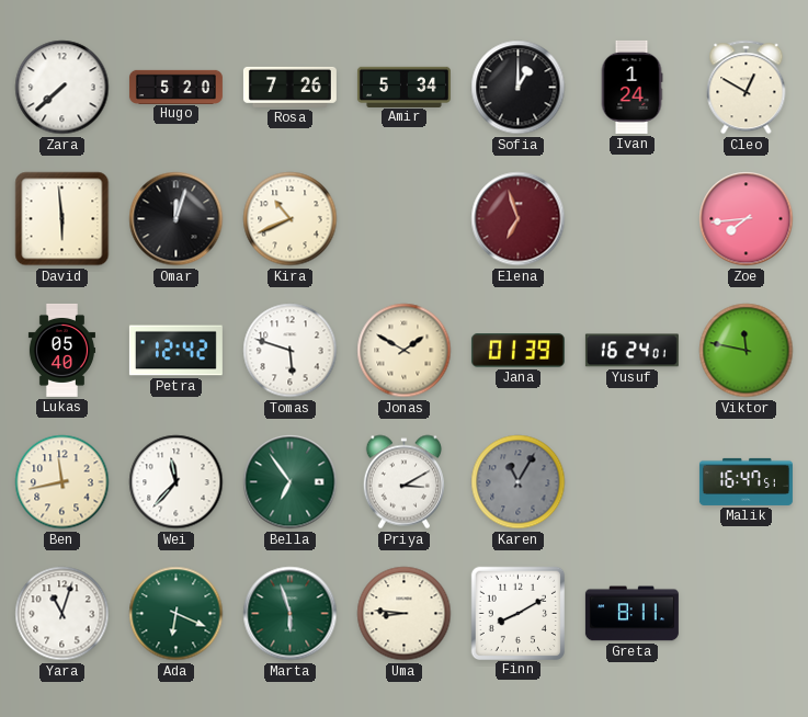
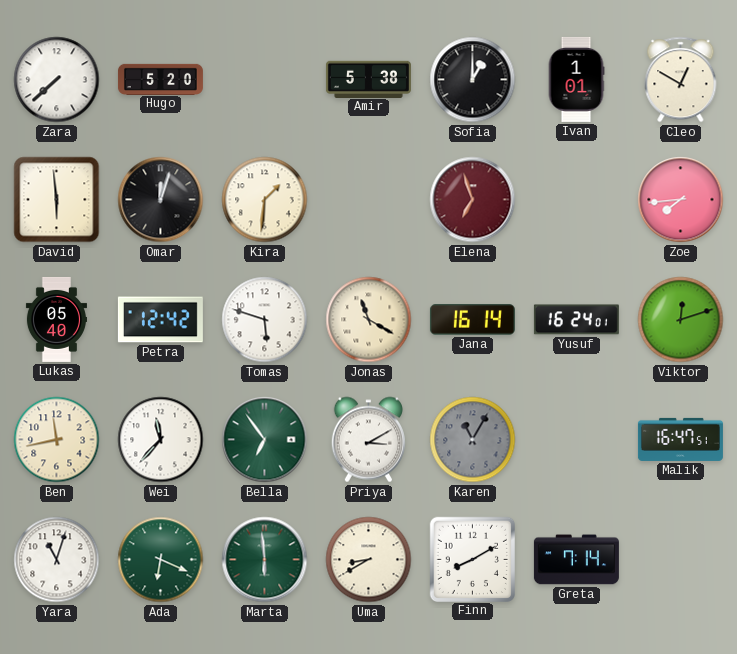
Rosa: 7:26 -> none
Amir: 5:34 -> 5:38
Ivan: 1:24 -> 1:01
Kira: 10:41 -> 1:31
Jonas: 1:50 -> 11:20
Jana: 01:39 -> 16:14
Viktor: 11:47 -> 12:12
Marta: 5:57 -> 5:59
Uma: 8:46 -> 8:40
Greta: 8:11 -> 7:14
